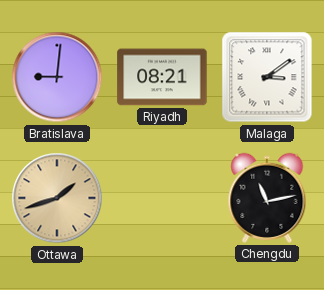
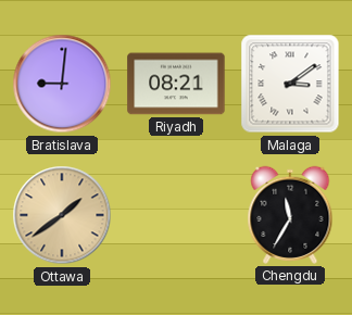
Ottawa: 1:42 -> 1:39
Chengdu: 11:13 -> 11:35
